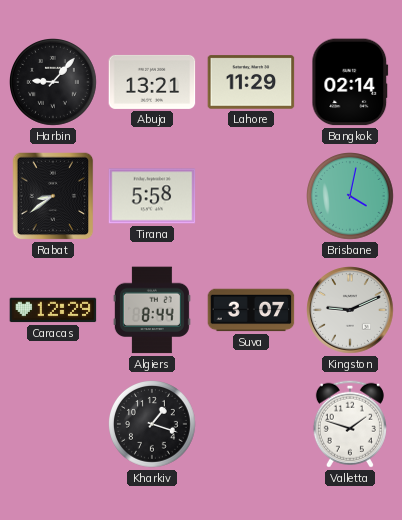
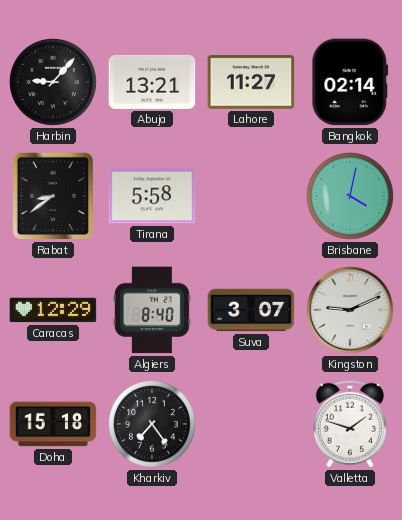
Lahore: 11:29 -> 11:27
Algiers: 8:44 -> 8:40
Doha: none -> 15:18
Kharkiv: 1:18 -> 7:24
